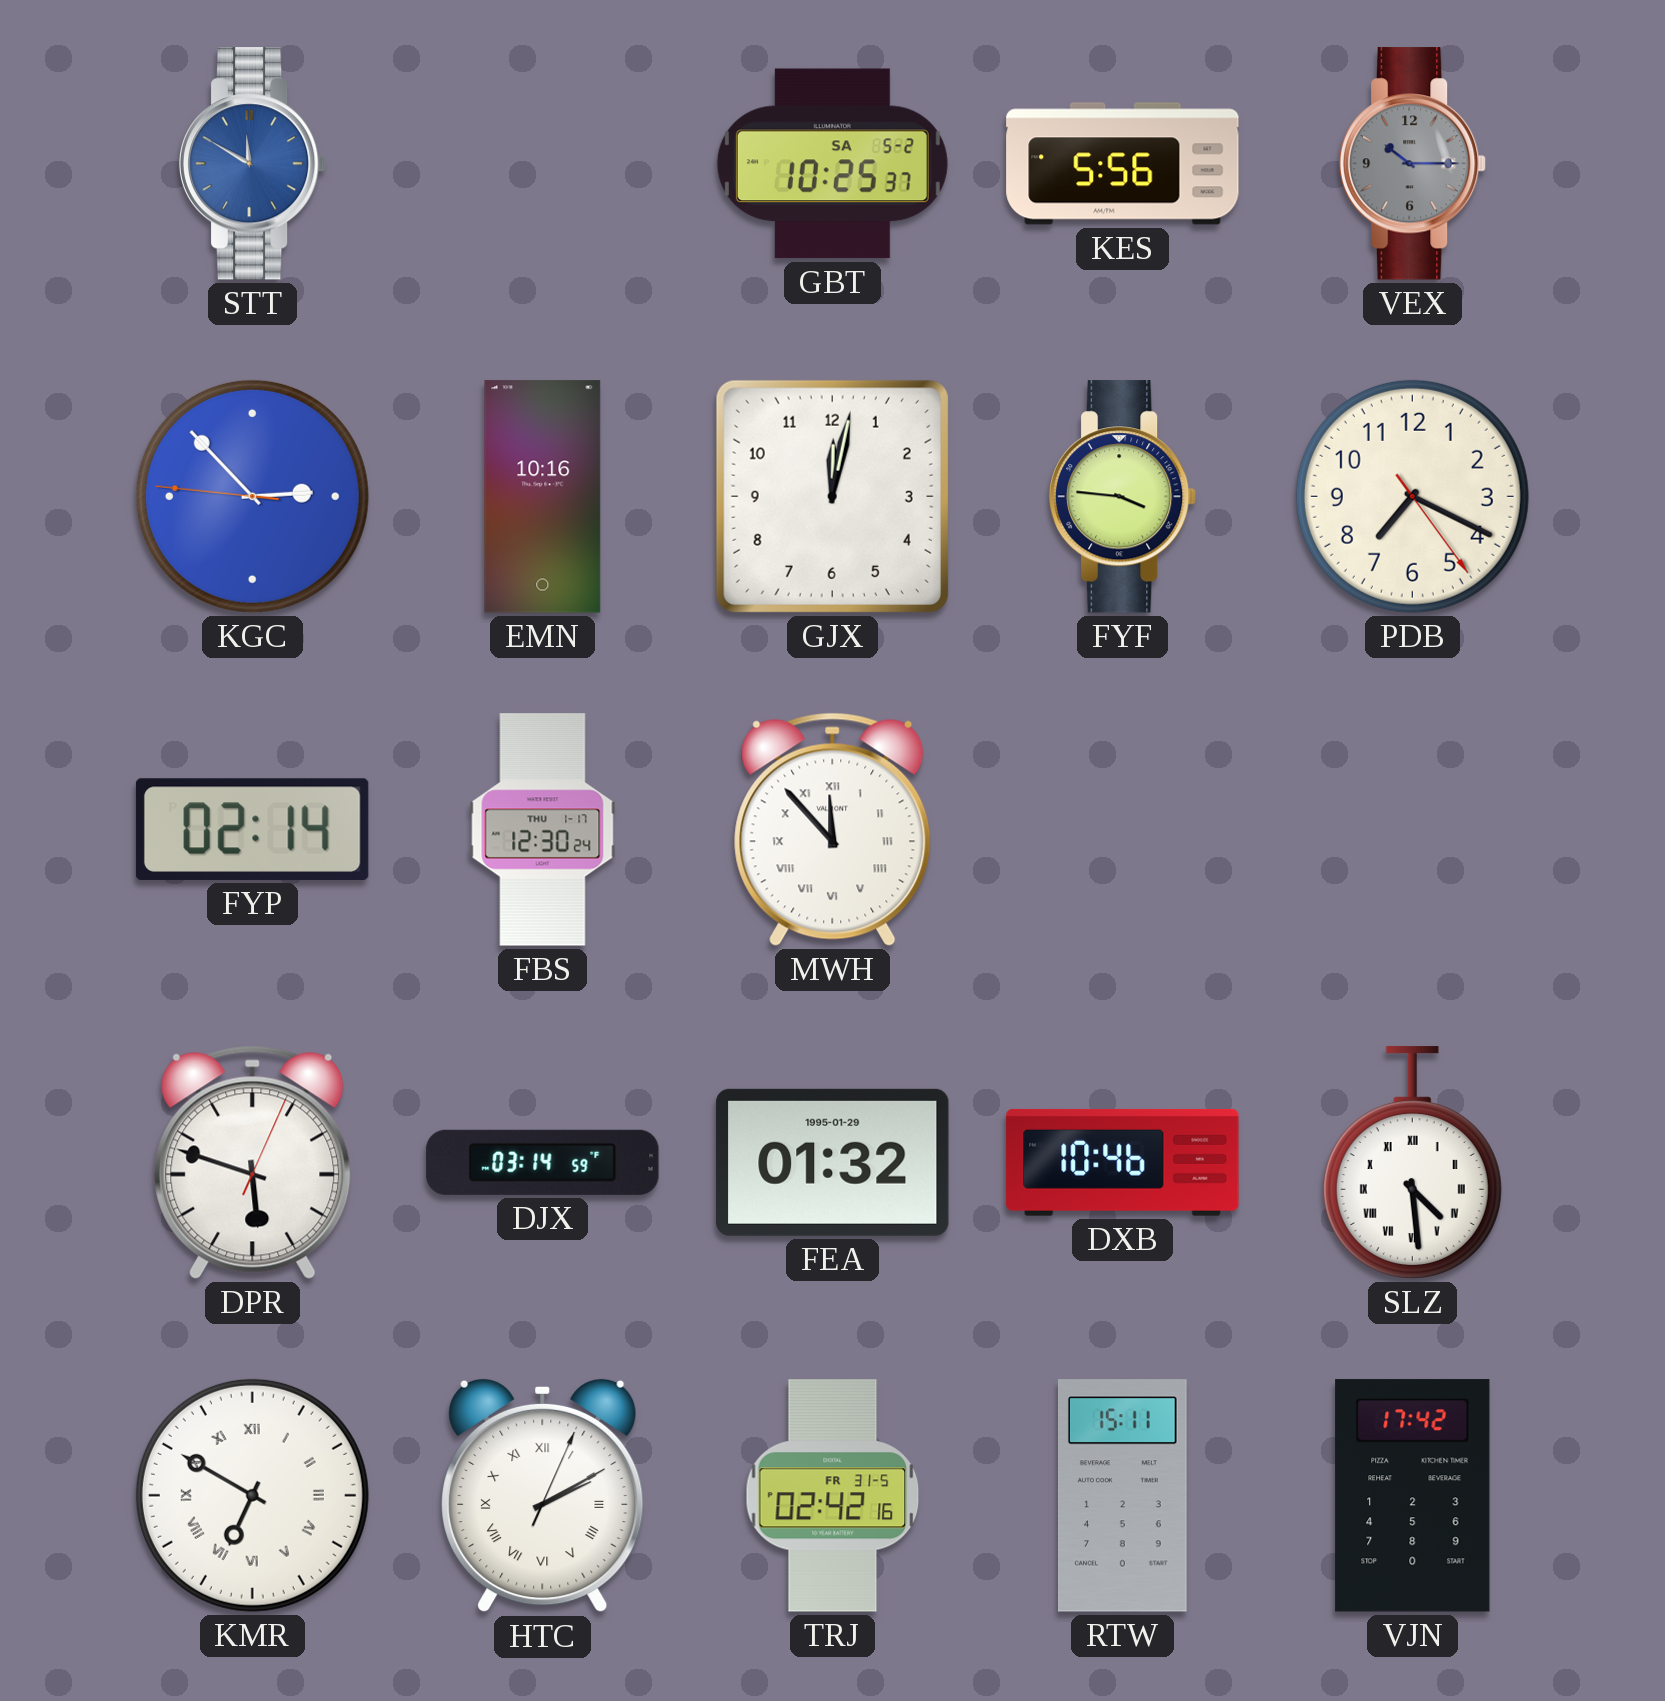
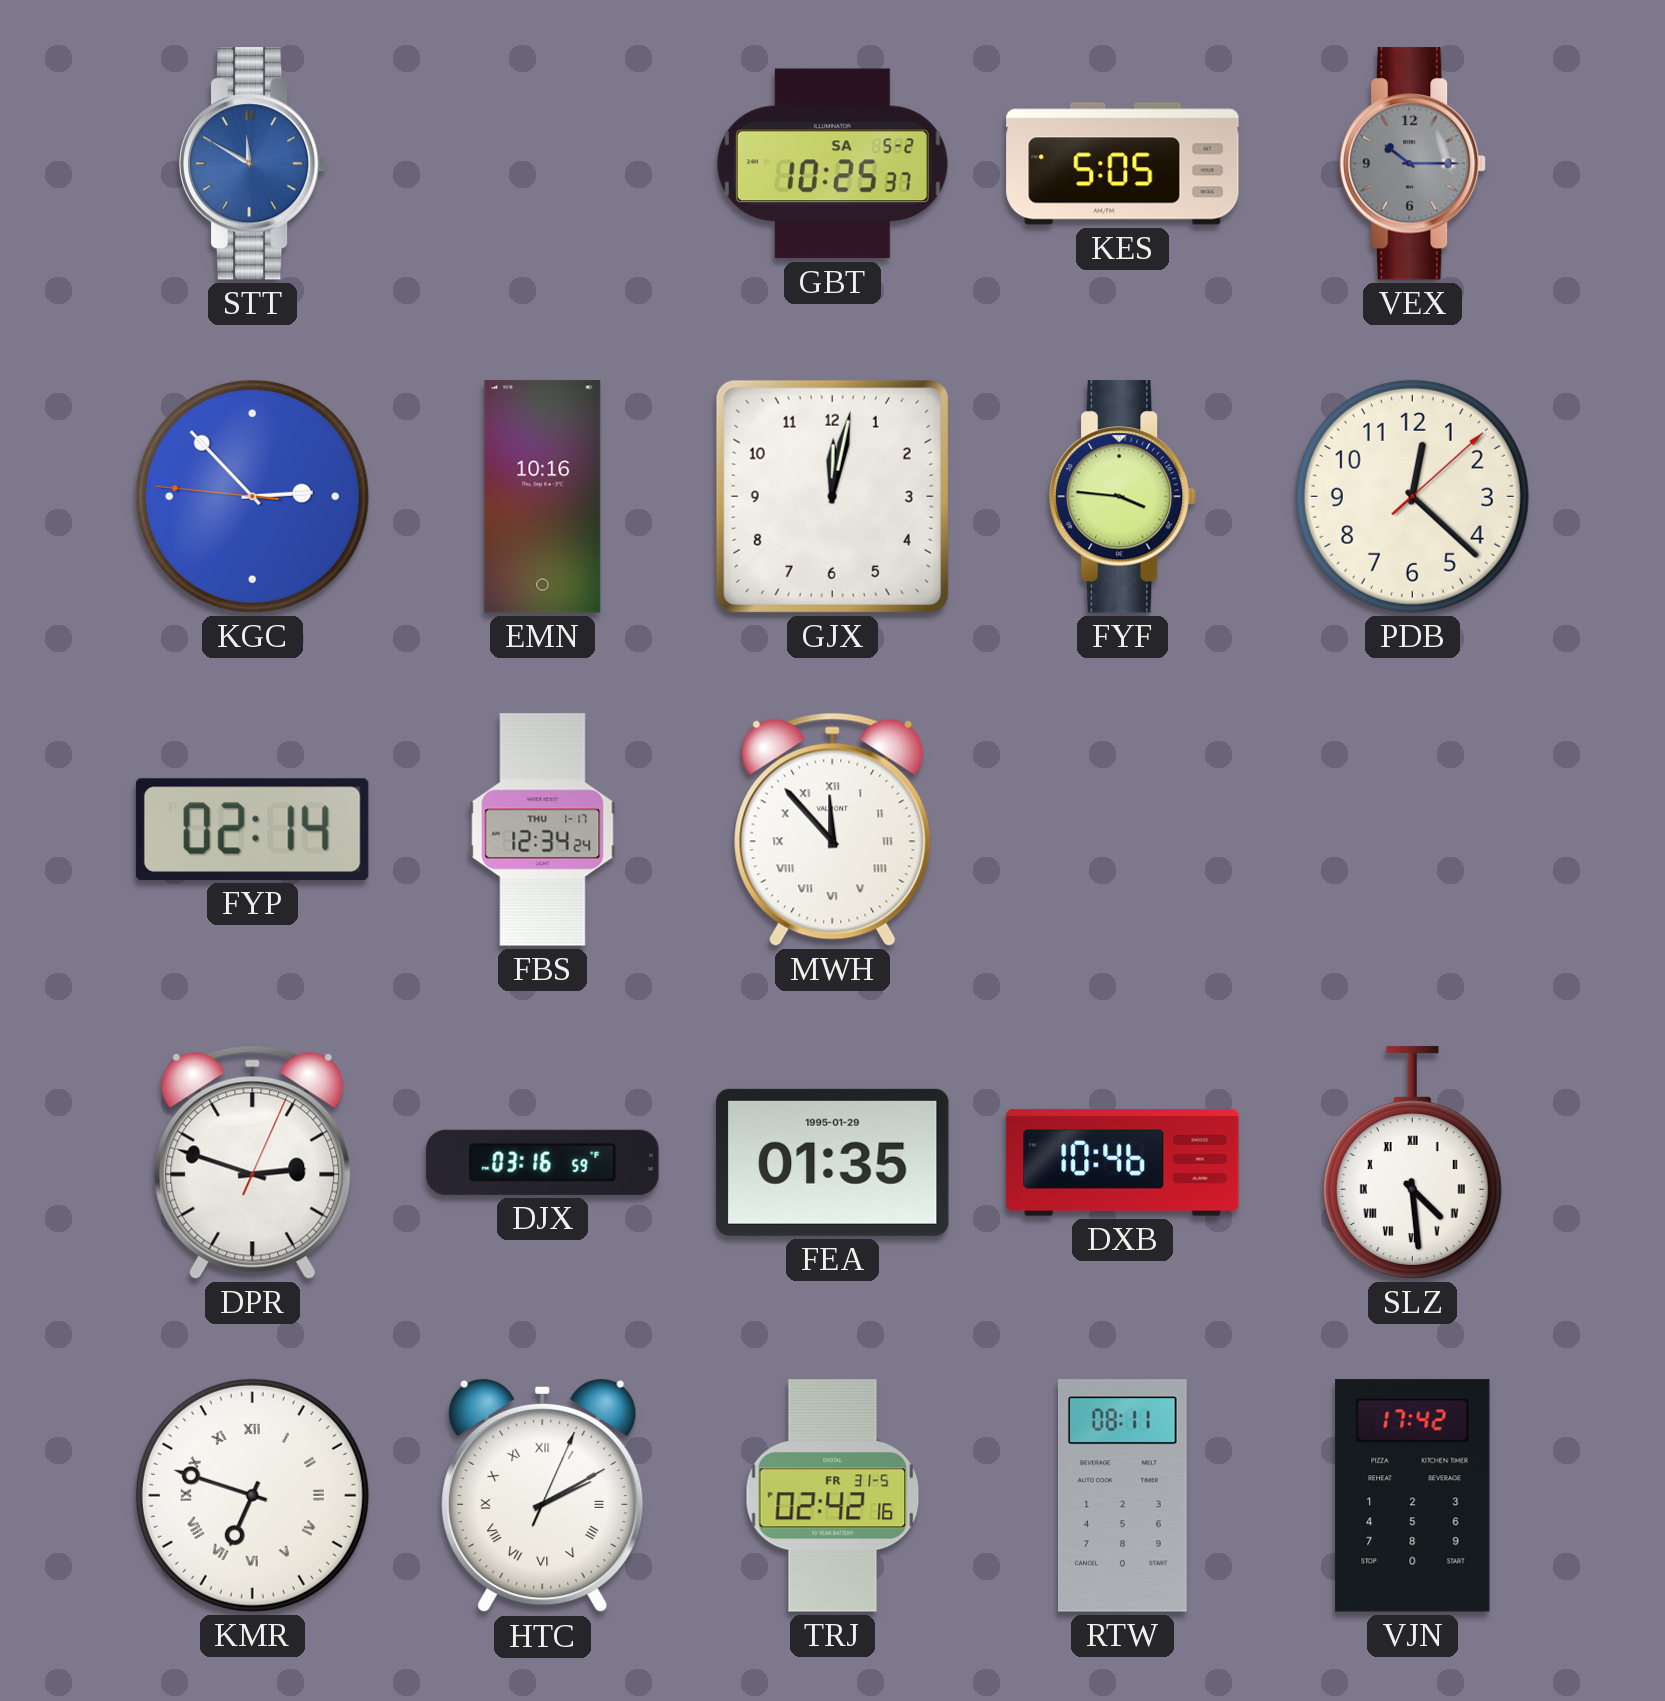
KES: 5:56 -> 5:05
PDB: 7:19 -> 12:22
FBS: 12:30 -> 12:34
DPR: 5:48 -> 2:48
DJX: 03:14 -> 03:16
FEA: 01:32 -> 01:35
KMR: 6:50 -> 6:48
RTW: 15:11 -> 08:11
